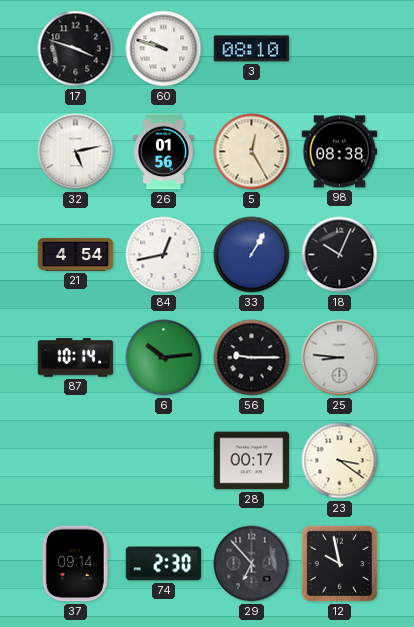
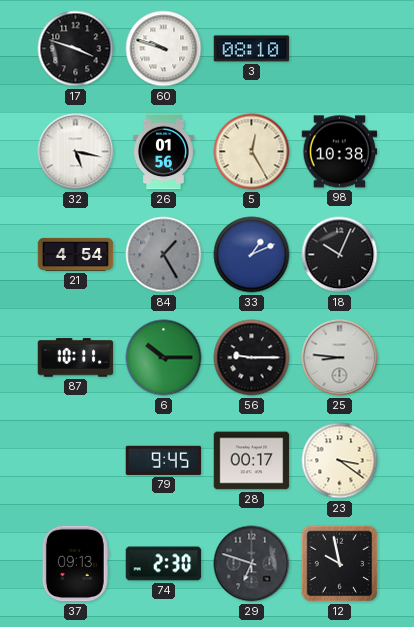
32: 5:13 -> 5:17
98: 08:38 -> 10:38
84: 12:43 -> 1:25
84 dial: white -> grey
33: 1:05 -> 1:11
87: 10:14 -> 10:11
6: 10:14 -> 10:15
79: none -> 9:45
37: 09:14 -> 09:13
29: 6:53 -> 6:48
